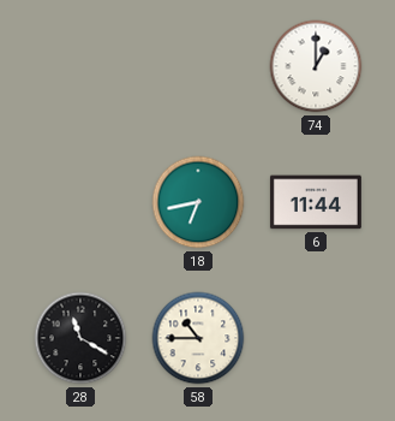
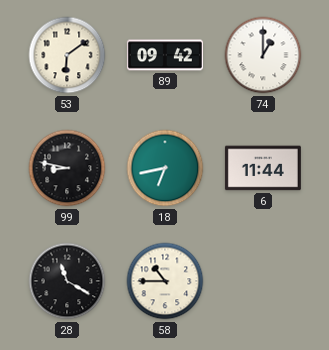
53: none -> 6:09
89: none -> 09:42
99: none -> 8:47
